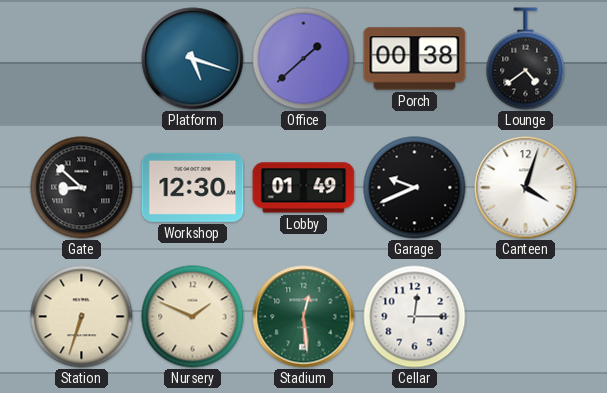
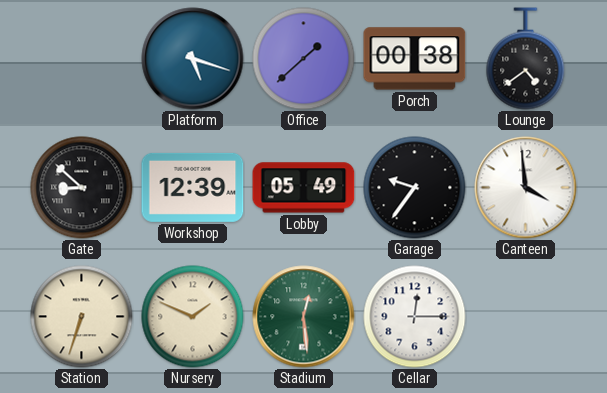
Workshop: 12:30 -> 12:39
Lobby: 01:49 -> 05:49
Garage: 9:41 -> 9:36
Canteen: 4:03 -> 3:59
